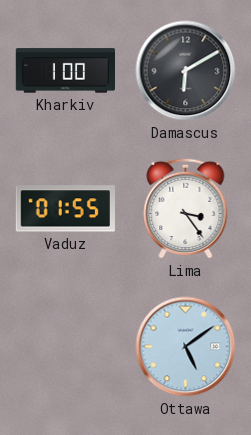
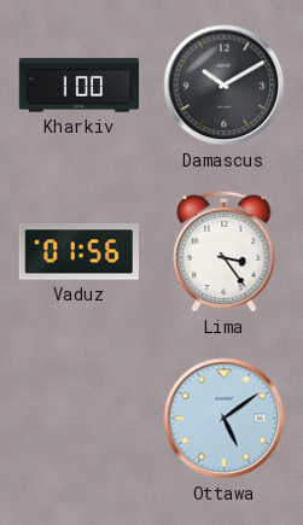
Damascus: 6:10 -> 10:10
Vaduz: 01:55 -> 01:56
